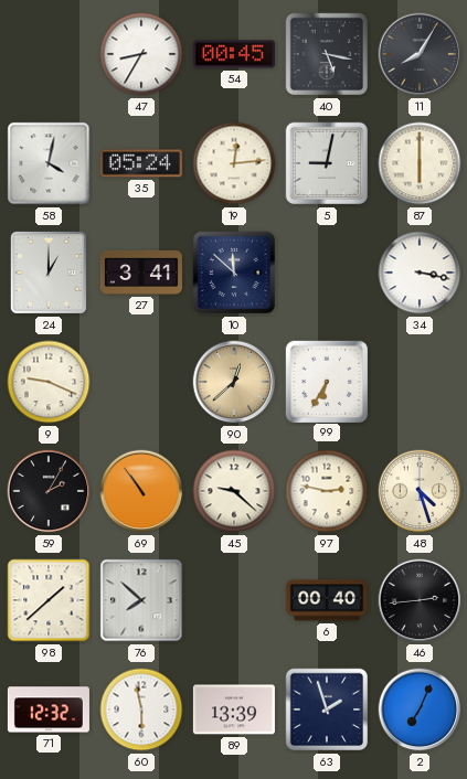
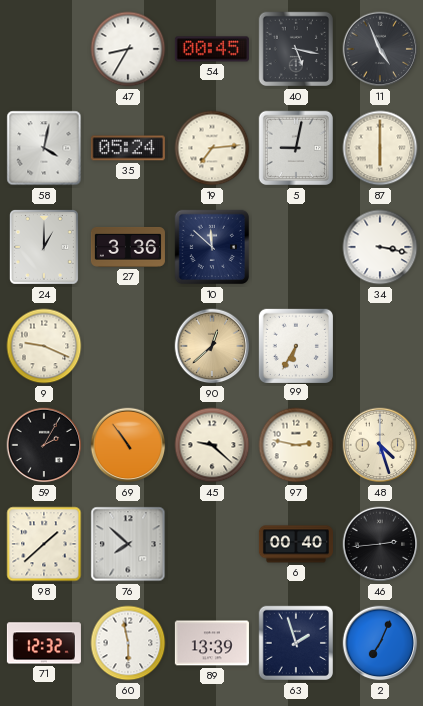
11: 8:05 -> 4:56
19: 12:14 -> 7:14
27: 3:41 -> 3:36
